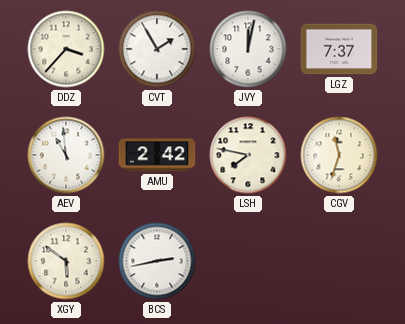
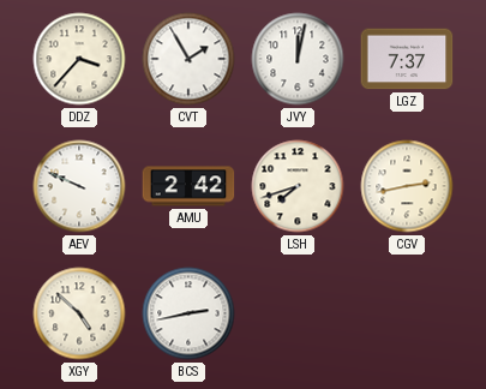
AEV: 10:59 -> 9:49
LSH: 7:47 -> 7:42
CGV: 11:33 -> 2:43
XGY: 5:51 -> 4:52
